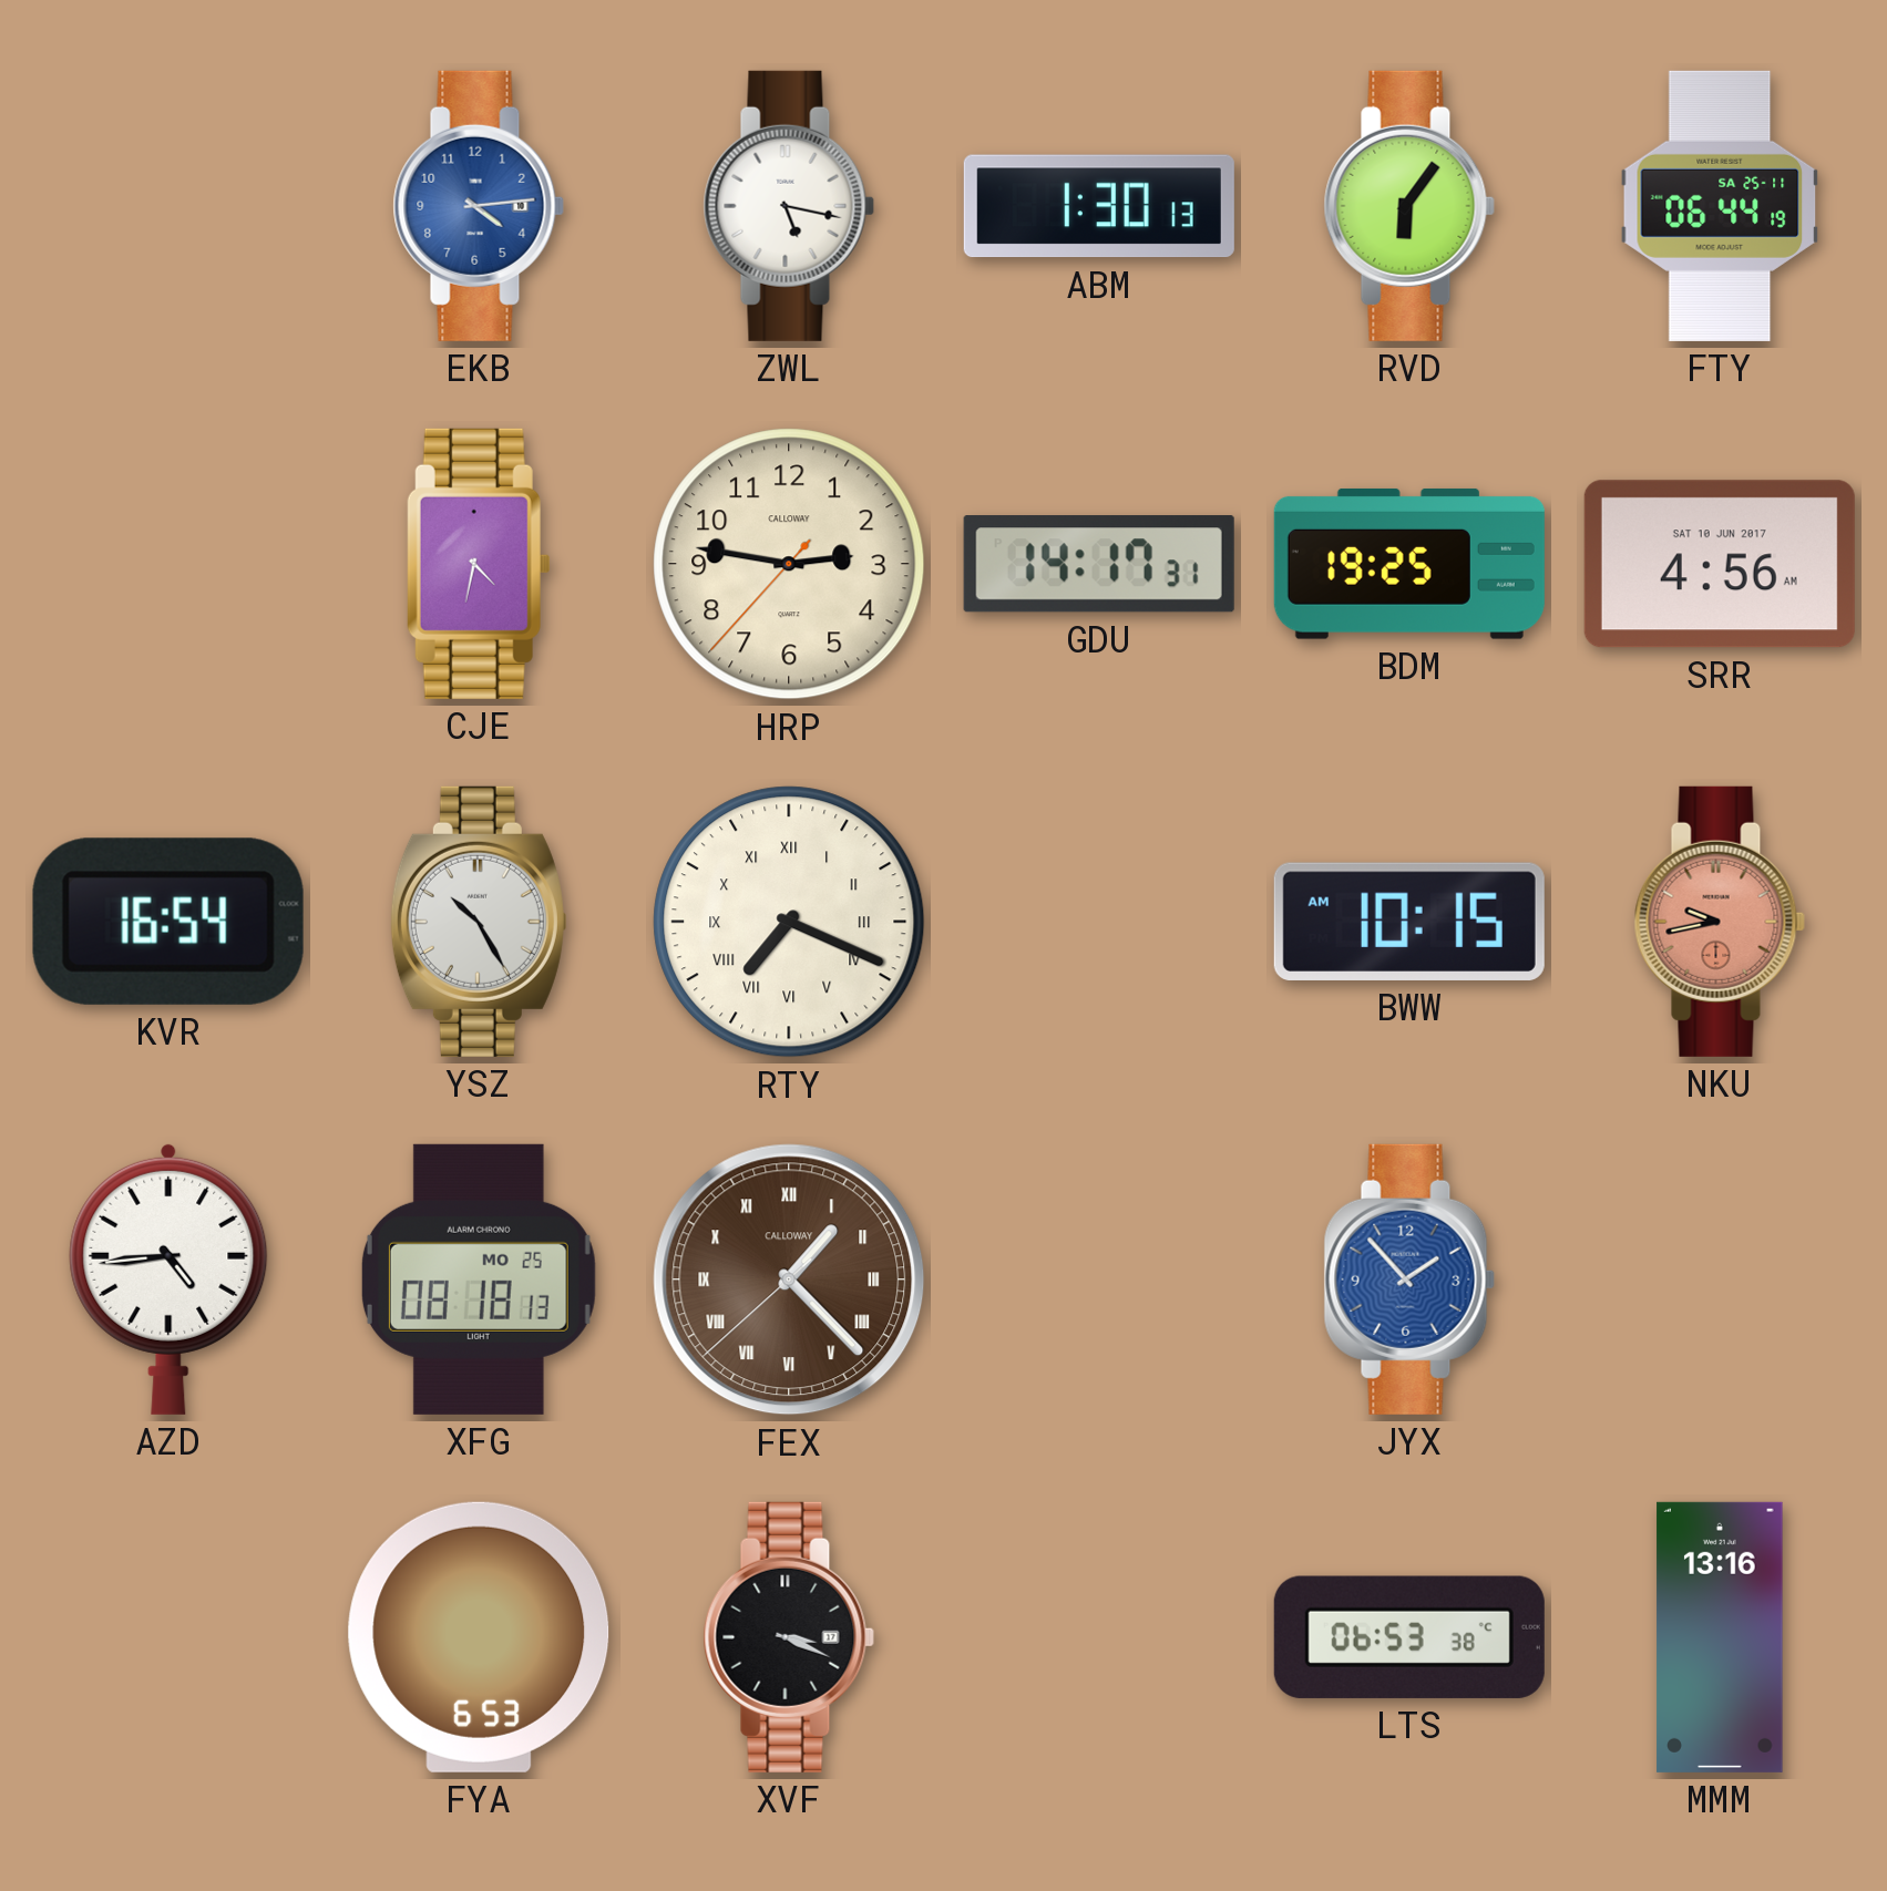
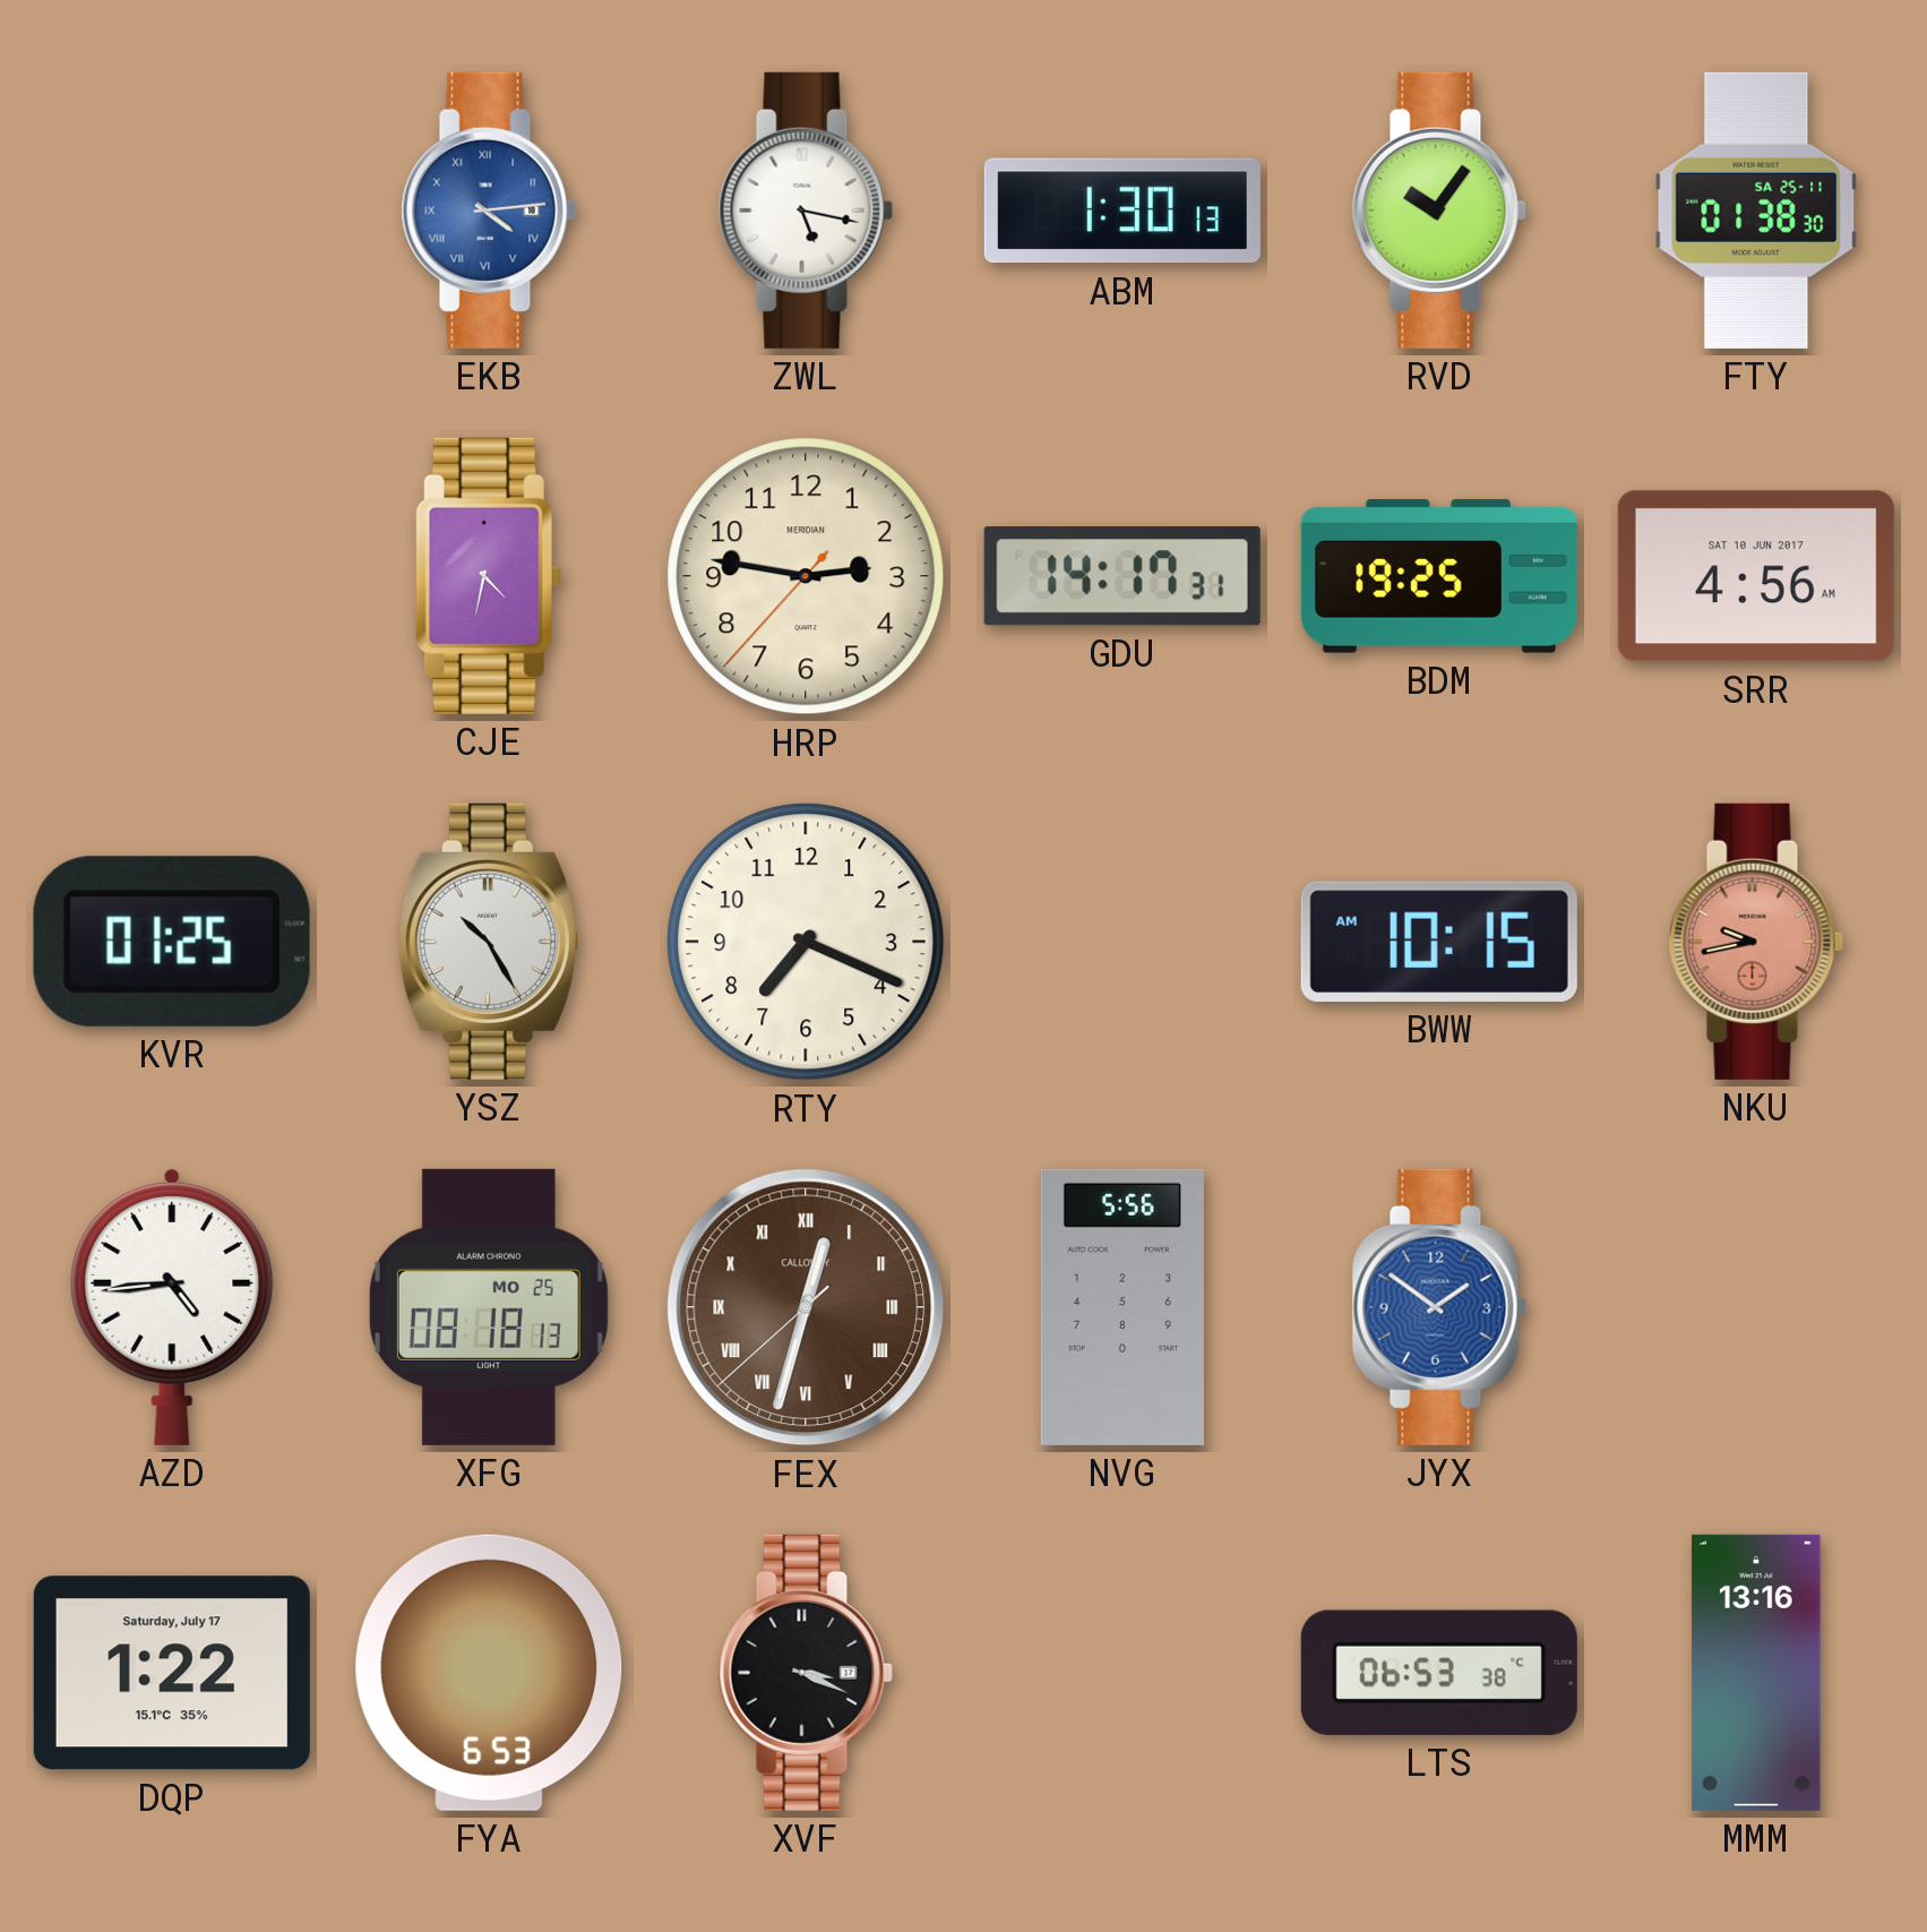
EKB numerals: Arabic -> Roman
RVD: 6:06 -> 10:06
FTY: 06:44 -> 01:38
HRP brand: CALLOWAY -> MERIDIAN
KVR: 16:54 -> 01:25
RTY numerals: Roman -> Arabic
FEX: 1:22 -> 12:32
NVG: none -> 5:56
JYX: 1:53 -> 1:51
DQP: none -> 1:22
